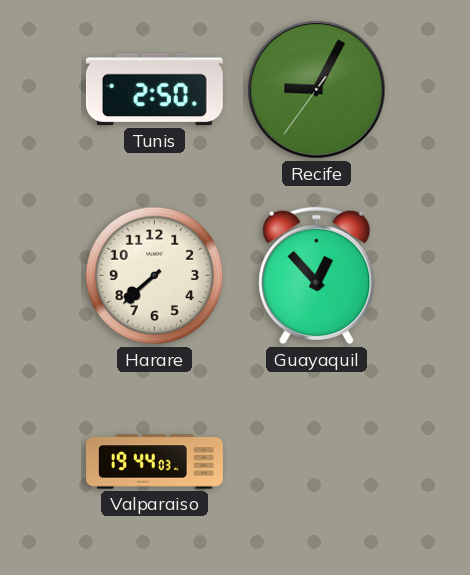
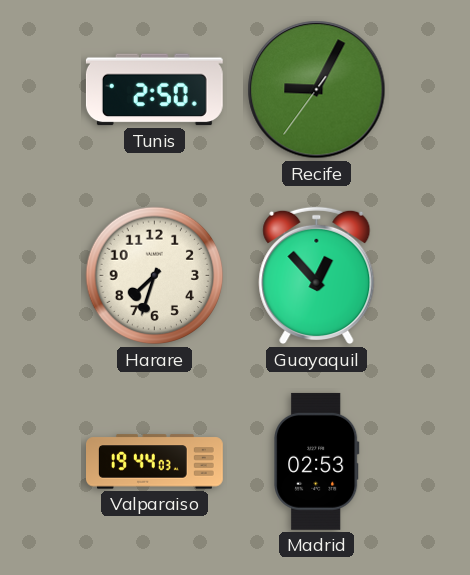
Harare: 7:38 -> 7:33
Madrid: none -> 02:53
